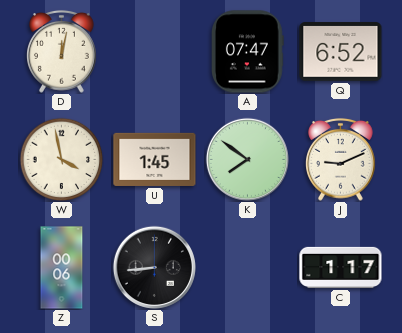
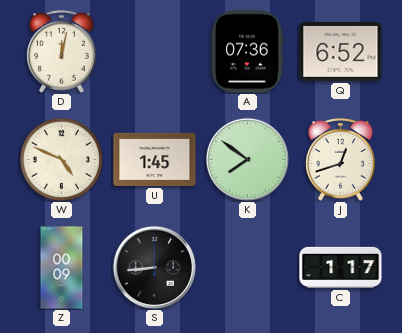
A: 07:47 -> 07:36
W: 3:58 -> 4:49
J: 9:11 -> 12:42
Z: 00:06 -> 00:09
